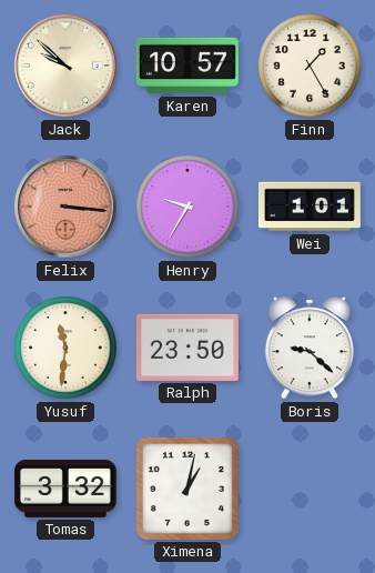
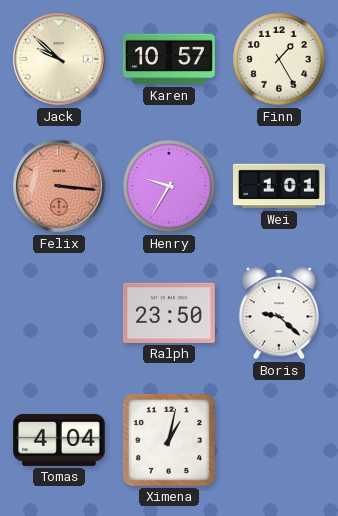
Yusuf: 11:31 -> none
Tomas: 3:32 -> 4:04
